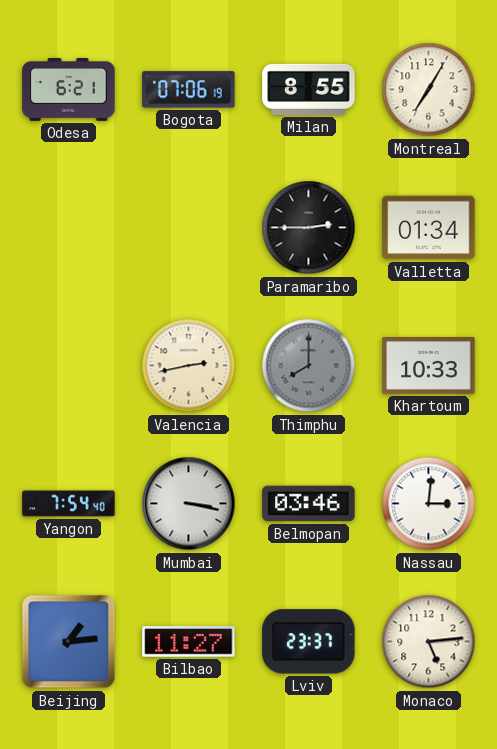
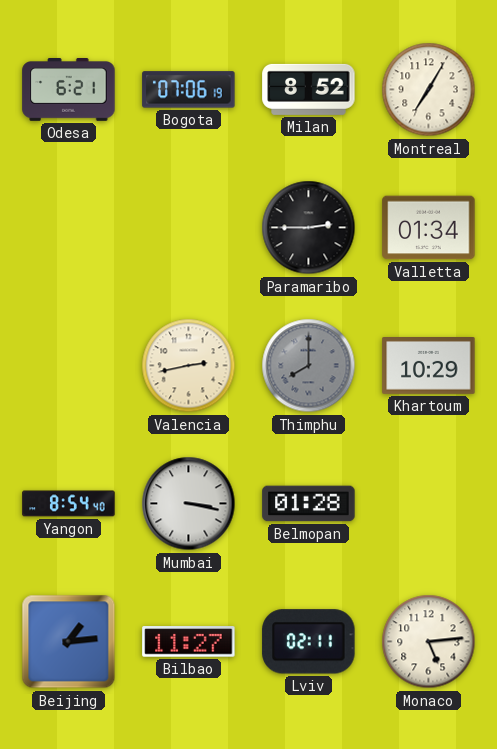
Milan: 8:55 -> 8:52
Khartoum: 10:33 -> 10:29
Yangon: 7:54 -> 8:54
Belmopan: 03:46 -> 01:28
Nassau: 3:01 -> none
Lviv: 23:37 -> 02:11
